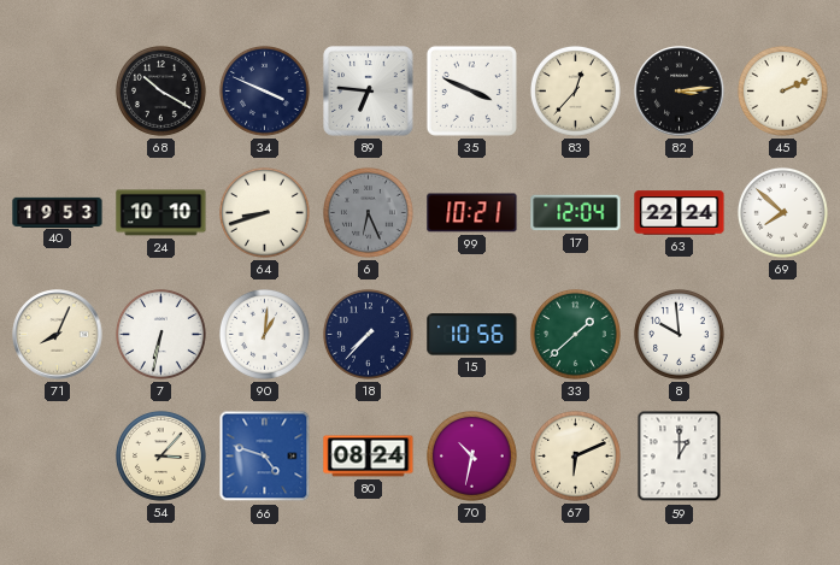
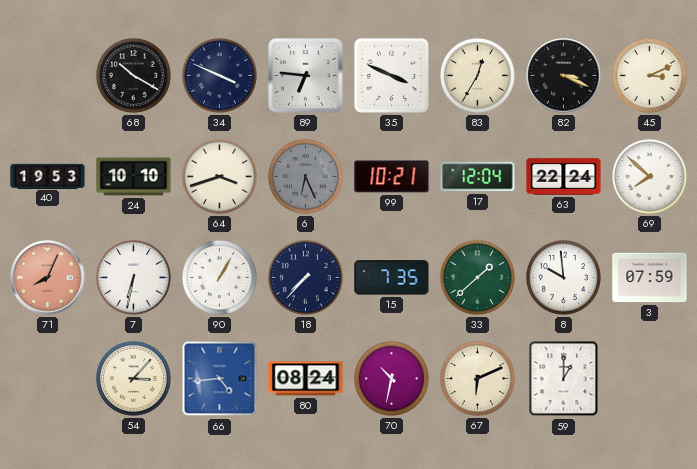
83: 12:37 -> 12:35
82: 3:14 -> 3:19
45: 2:11 -> 3:11
64: 8:42 -> 3:42
71 dial: cream -> salmon
90: 1:01 -> 1:05
15: 10:56 -> 7:35
3: none -> 07:59
66: 4:48 -> 4:44
